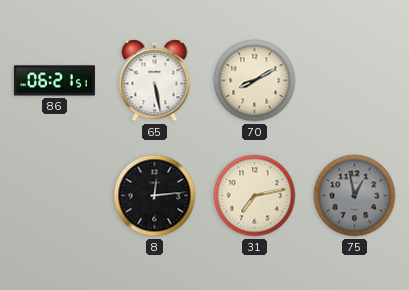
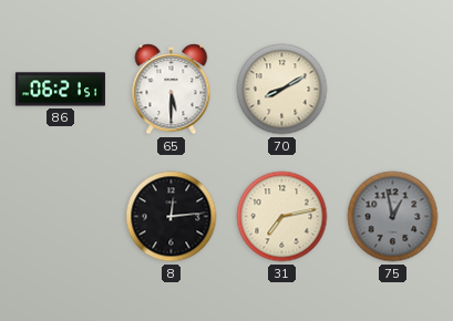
65: 5:28 -> 5:30
